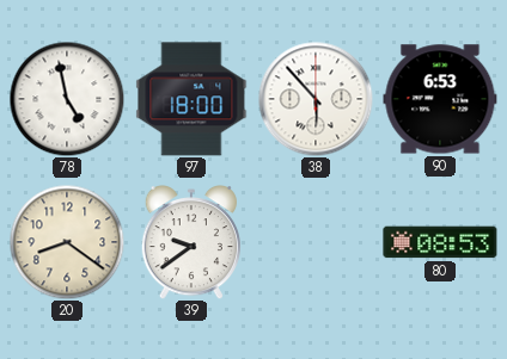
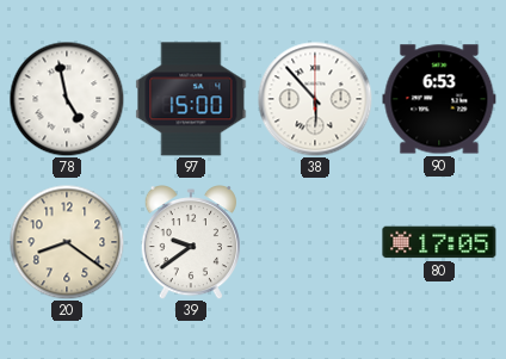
97: 18:00 -> 15:00
80: 08:53 -> 17:05
